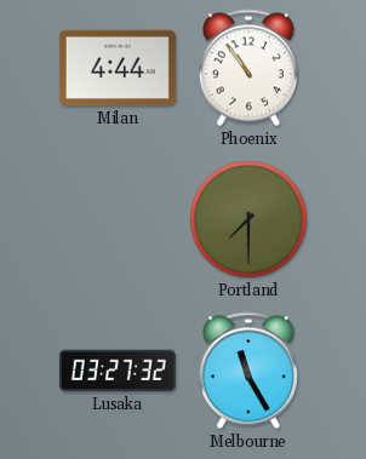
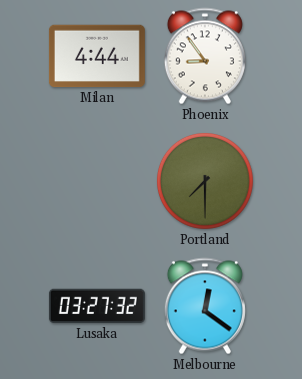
Phoenix: 10:54 -> 8:54
Melbourne: 11:25 -> 12:21
